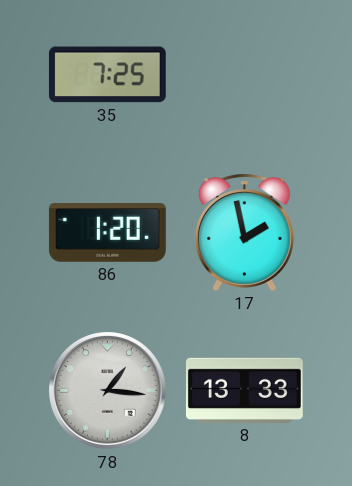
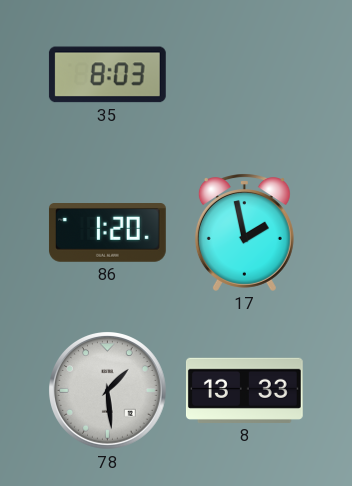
35: 7:25 -> 8:03
78: 1:16 -> 1:29
